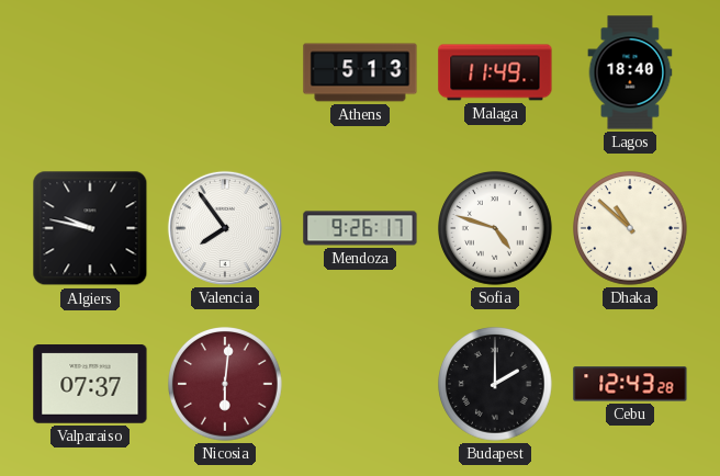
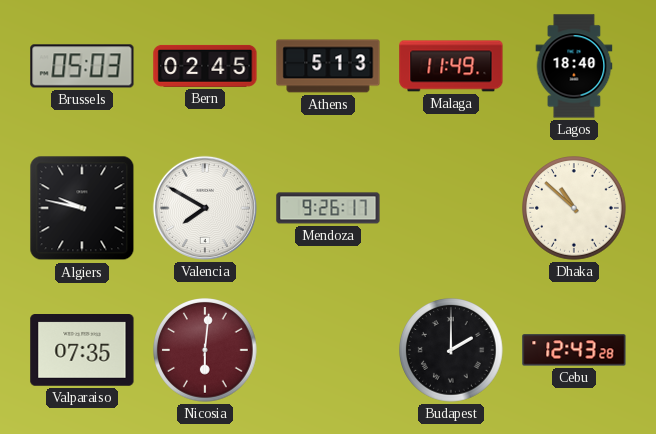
Brussels: none -> 05:03
Bern: none -> 02:45
Valencia: 7:54 -> 7:50
Sofia: 4:48 -> none
Valparaiso: 07:37 -> 07:35
